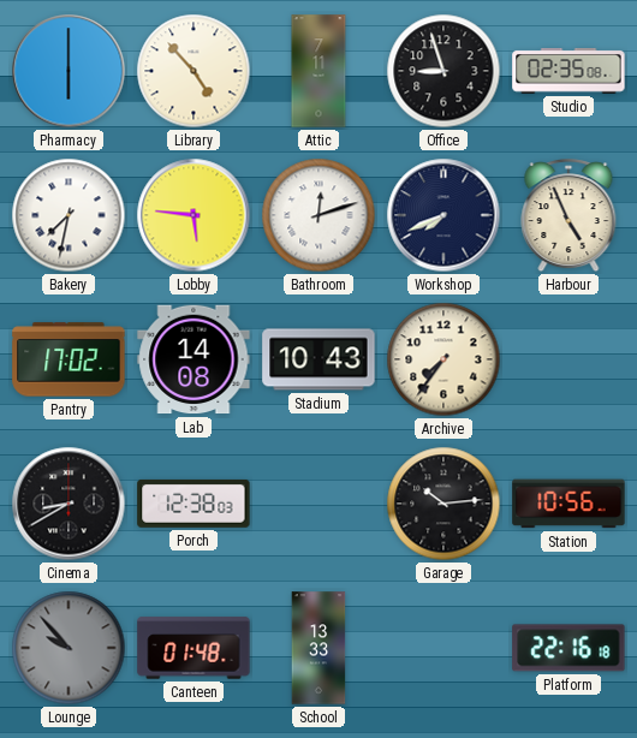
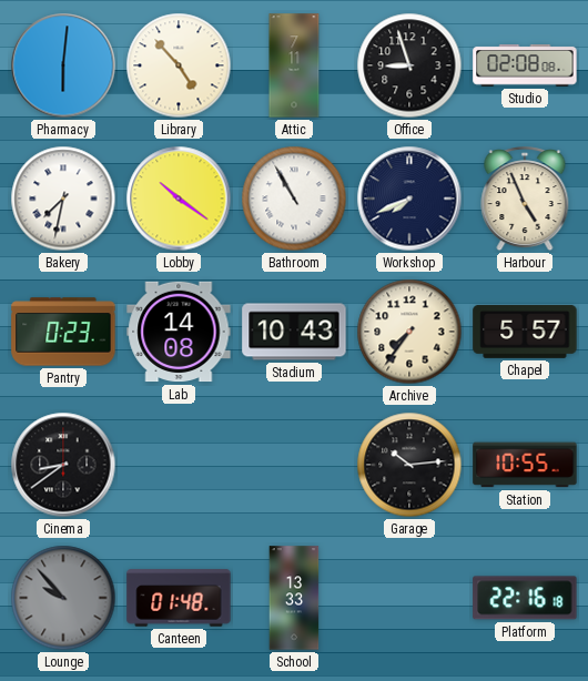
Pharmacy: 6:00 -> 6:01
Studio: 02:35 -> 02:08
Lobby: 5:46 -> 10:21
Bathroom: 12:12 -> 10:55
Pantry: 17:02 -> 0:23
Chapel: none -> 5:57
Cinema: 8:40 -> 8:39
Porch: 12:38 -> none
Station: 10:56 -> 10:55
